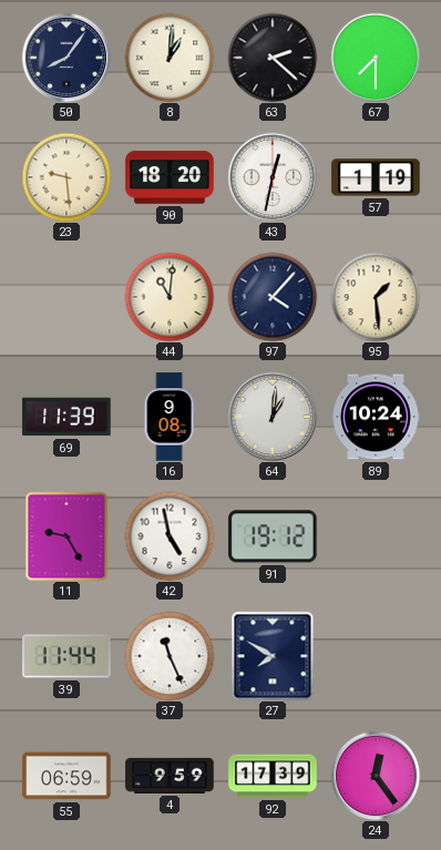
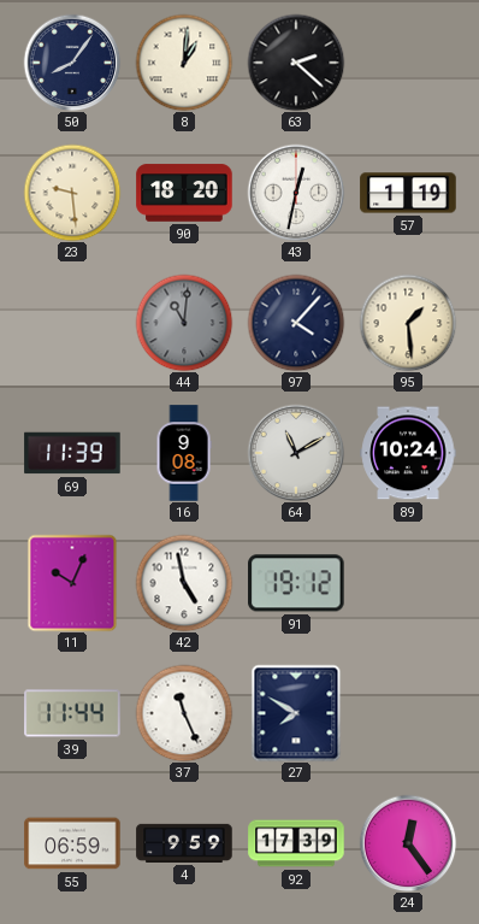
67: 7:30 -> none
44 dial: cream -> grey
64: 1:01 -> 11:10
11: 9:25 -> 10:04
